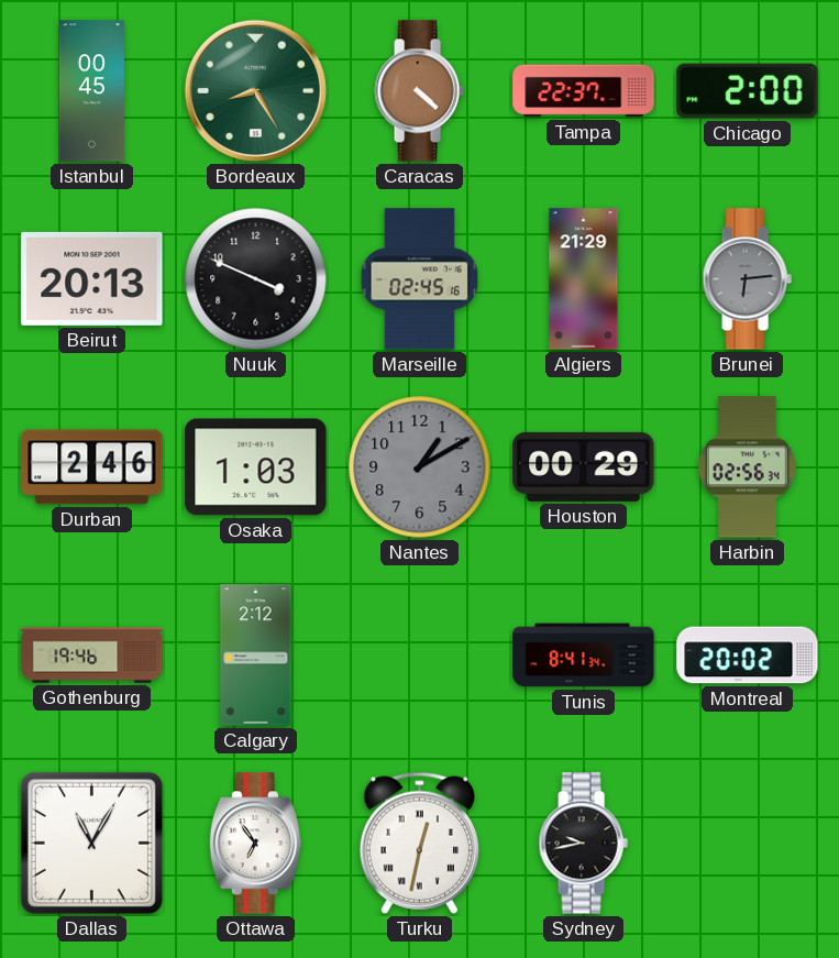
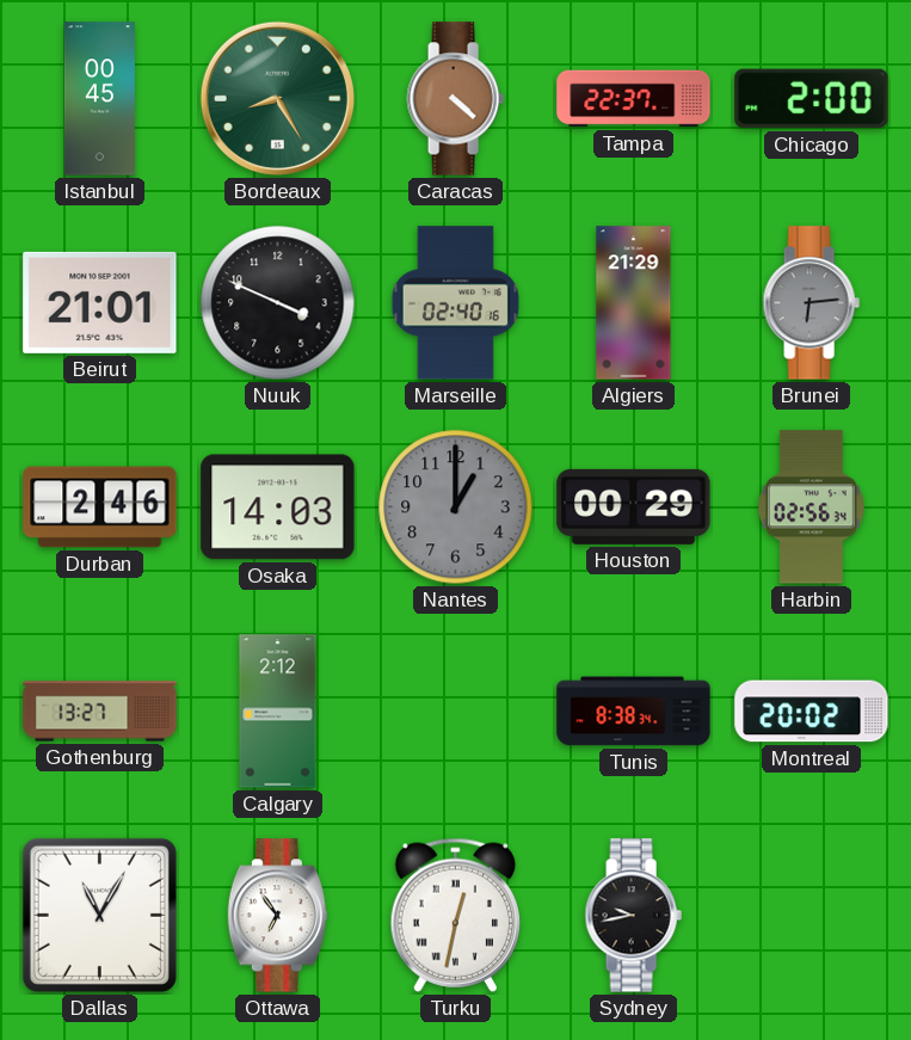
Beirut: 20:13 -> 21:01
Marseille: 02:45 -> 02:40
Osaka: 1:03 -> 14:03
Nantes: 1:10 -> 1:00
Gothenburg: 19:46 -> 13:27
Tunis: 8:41 -> 8:38
